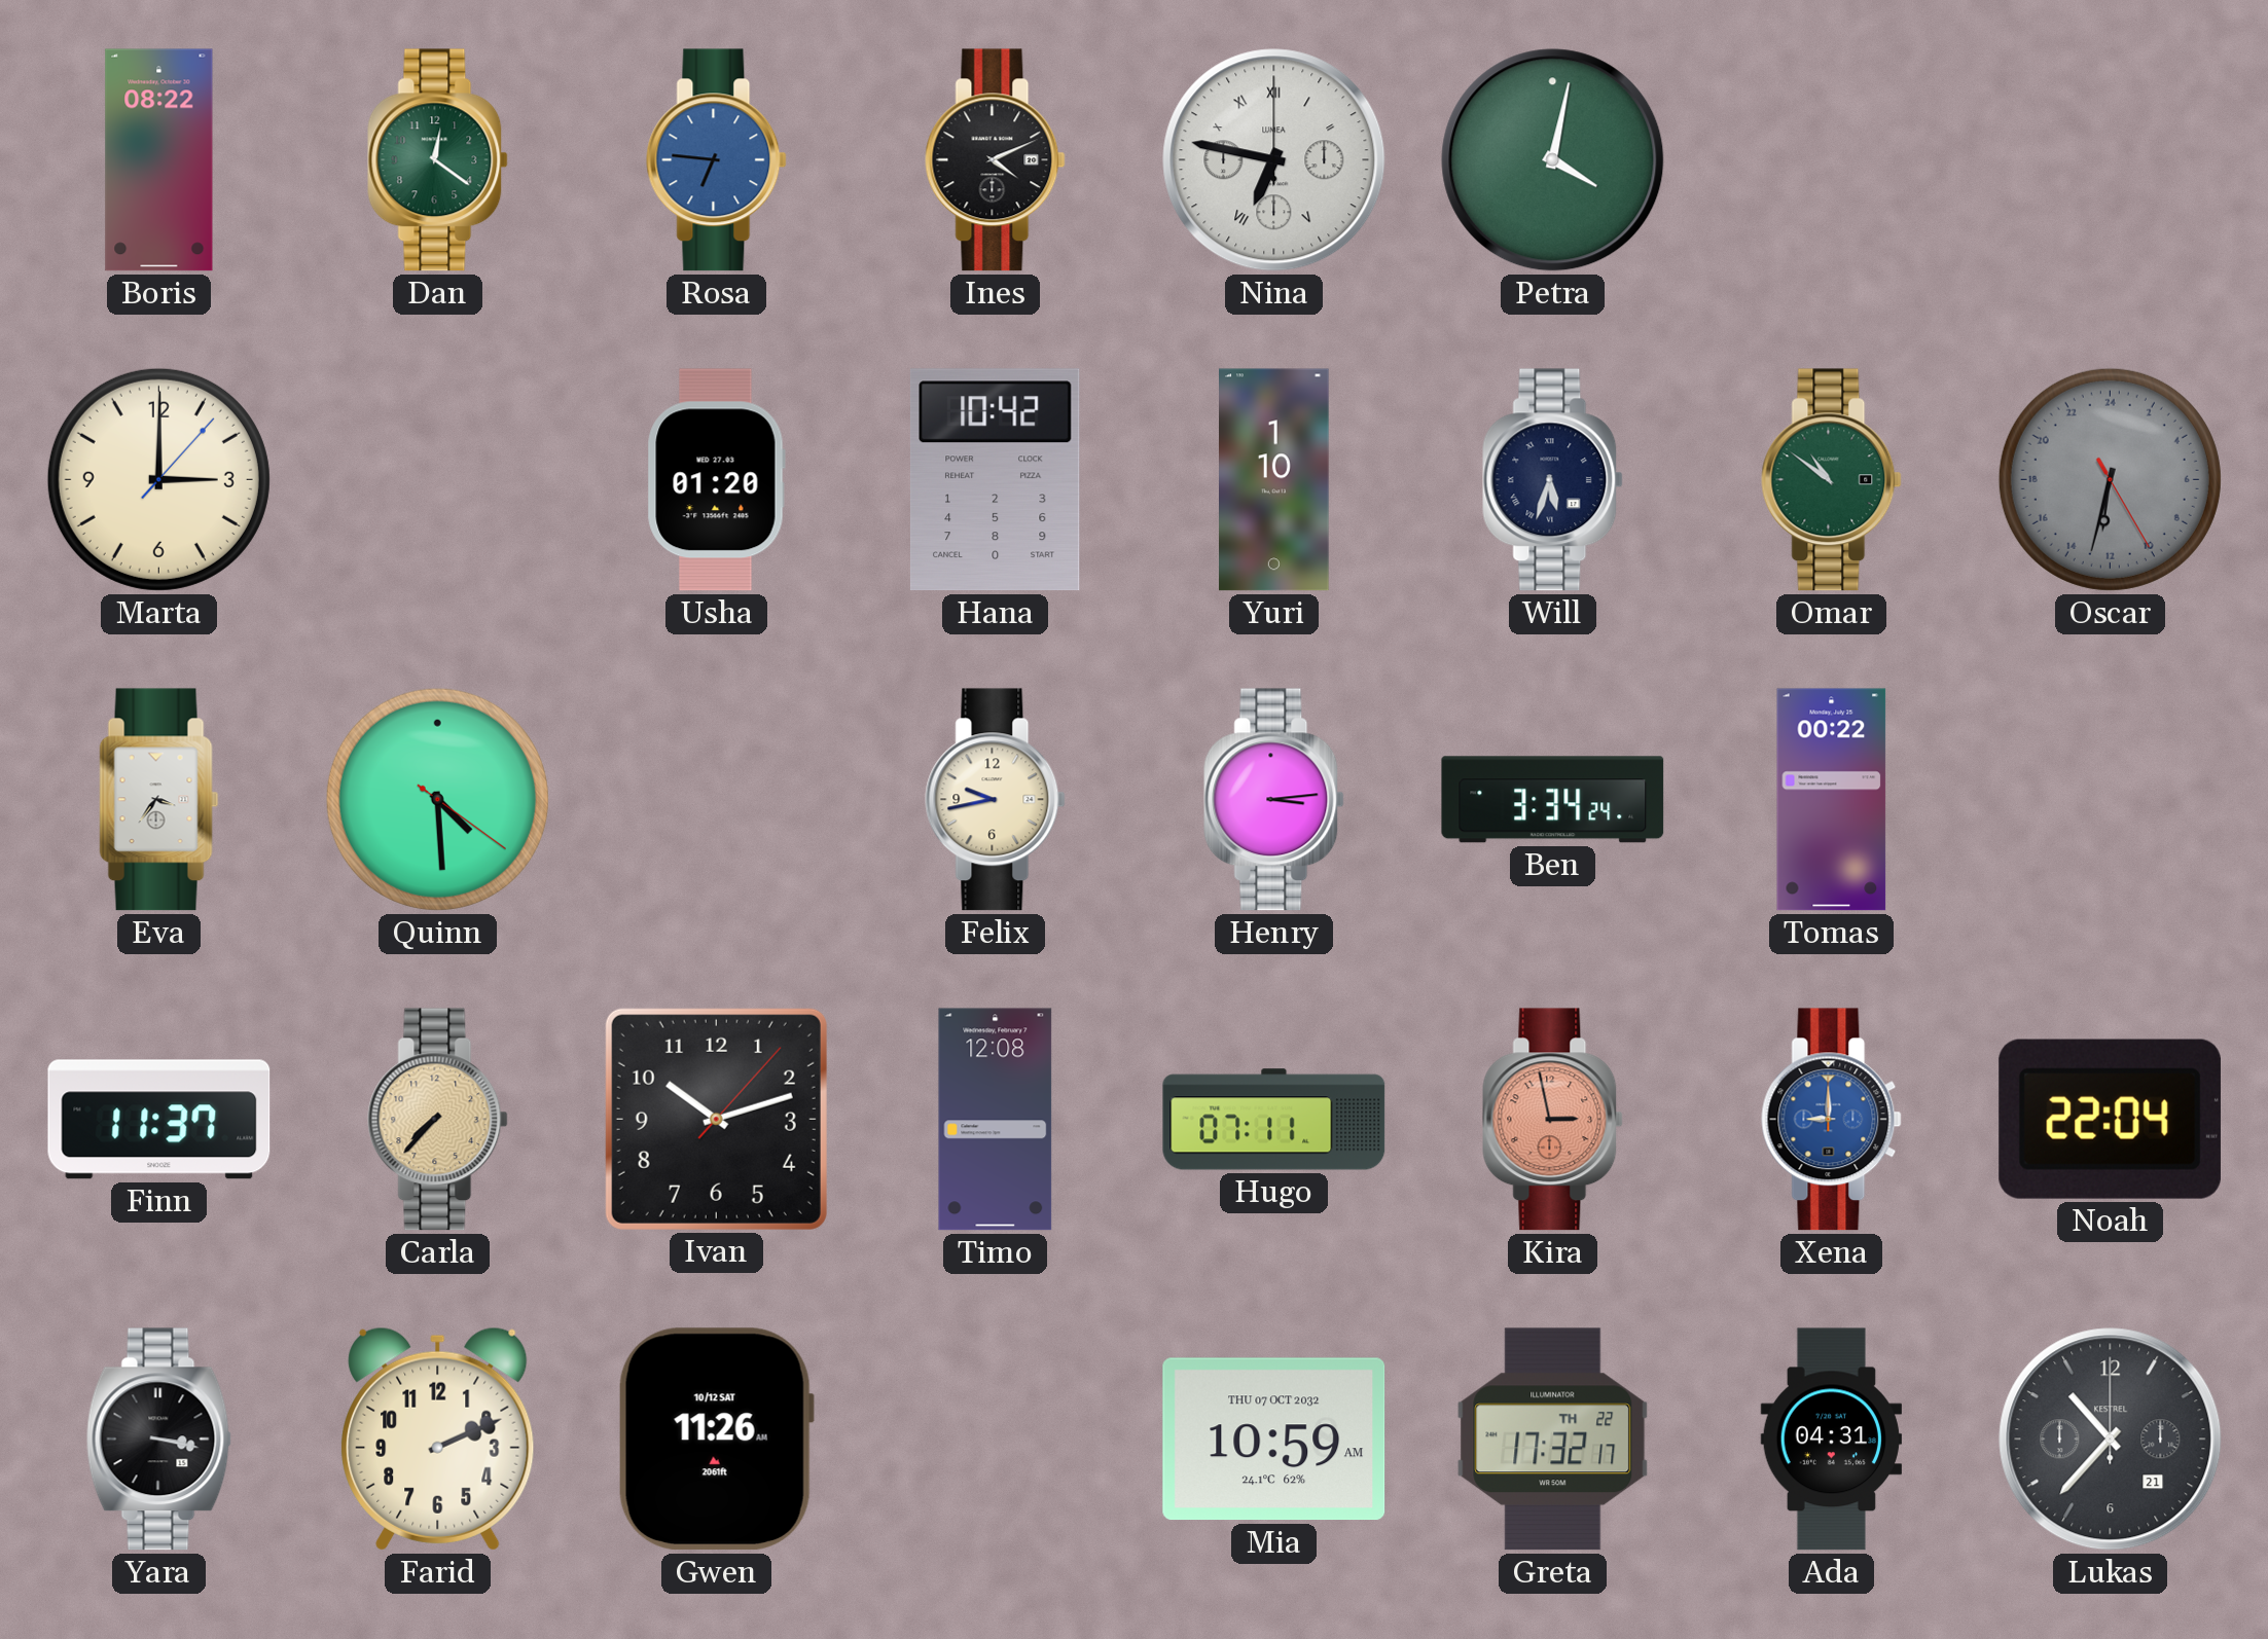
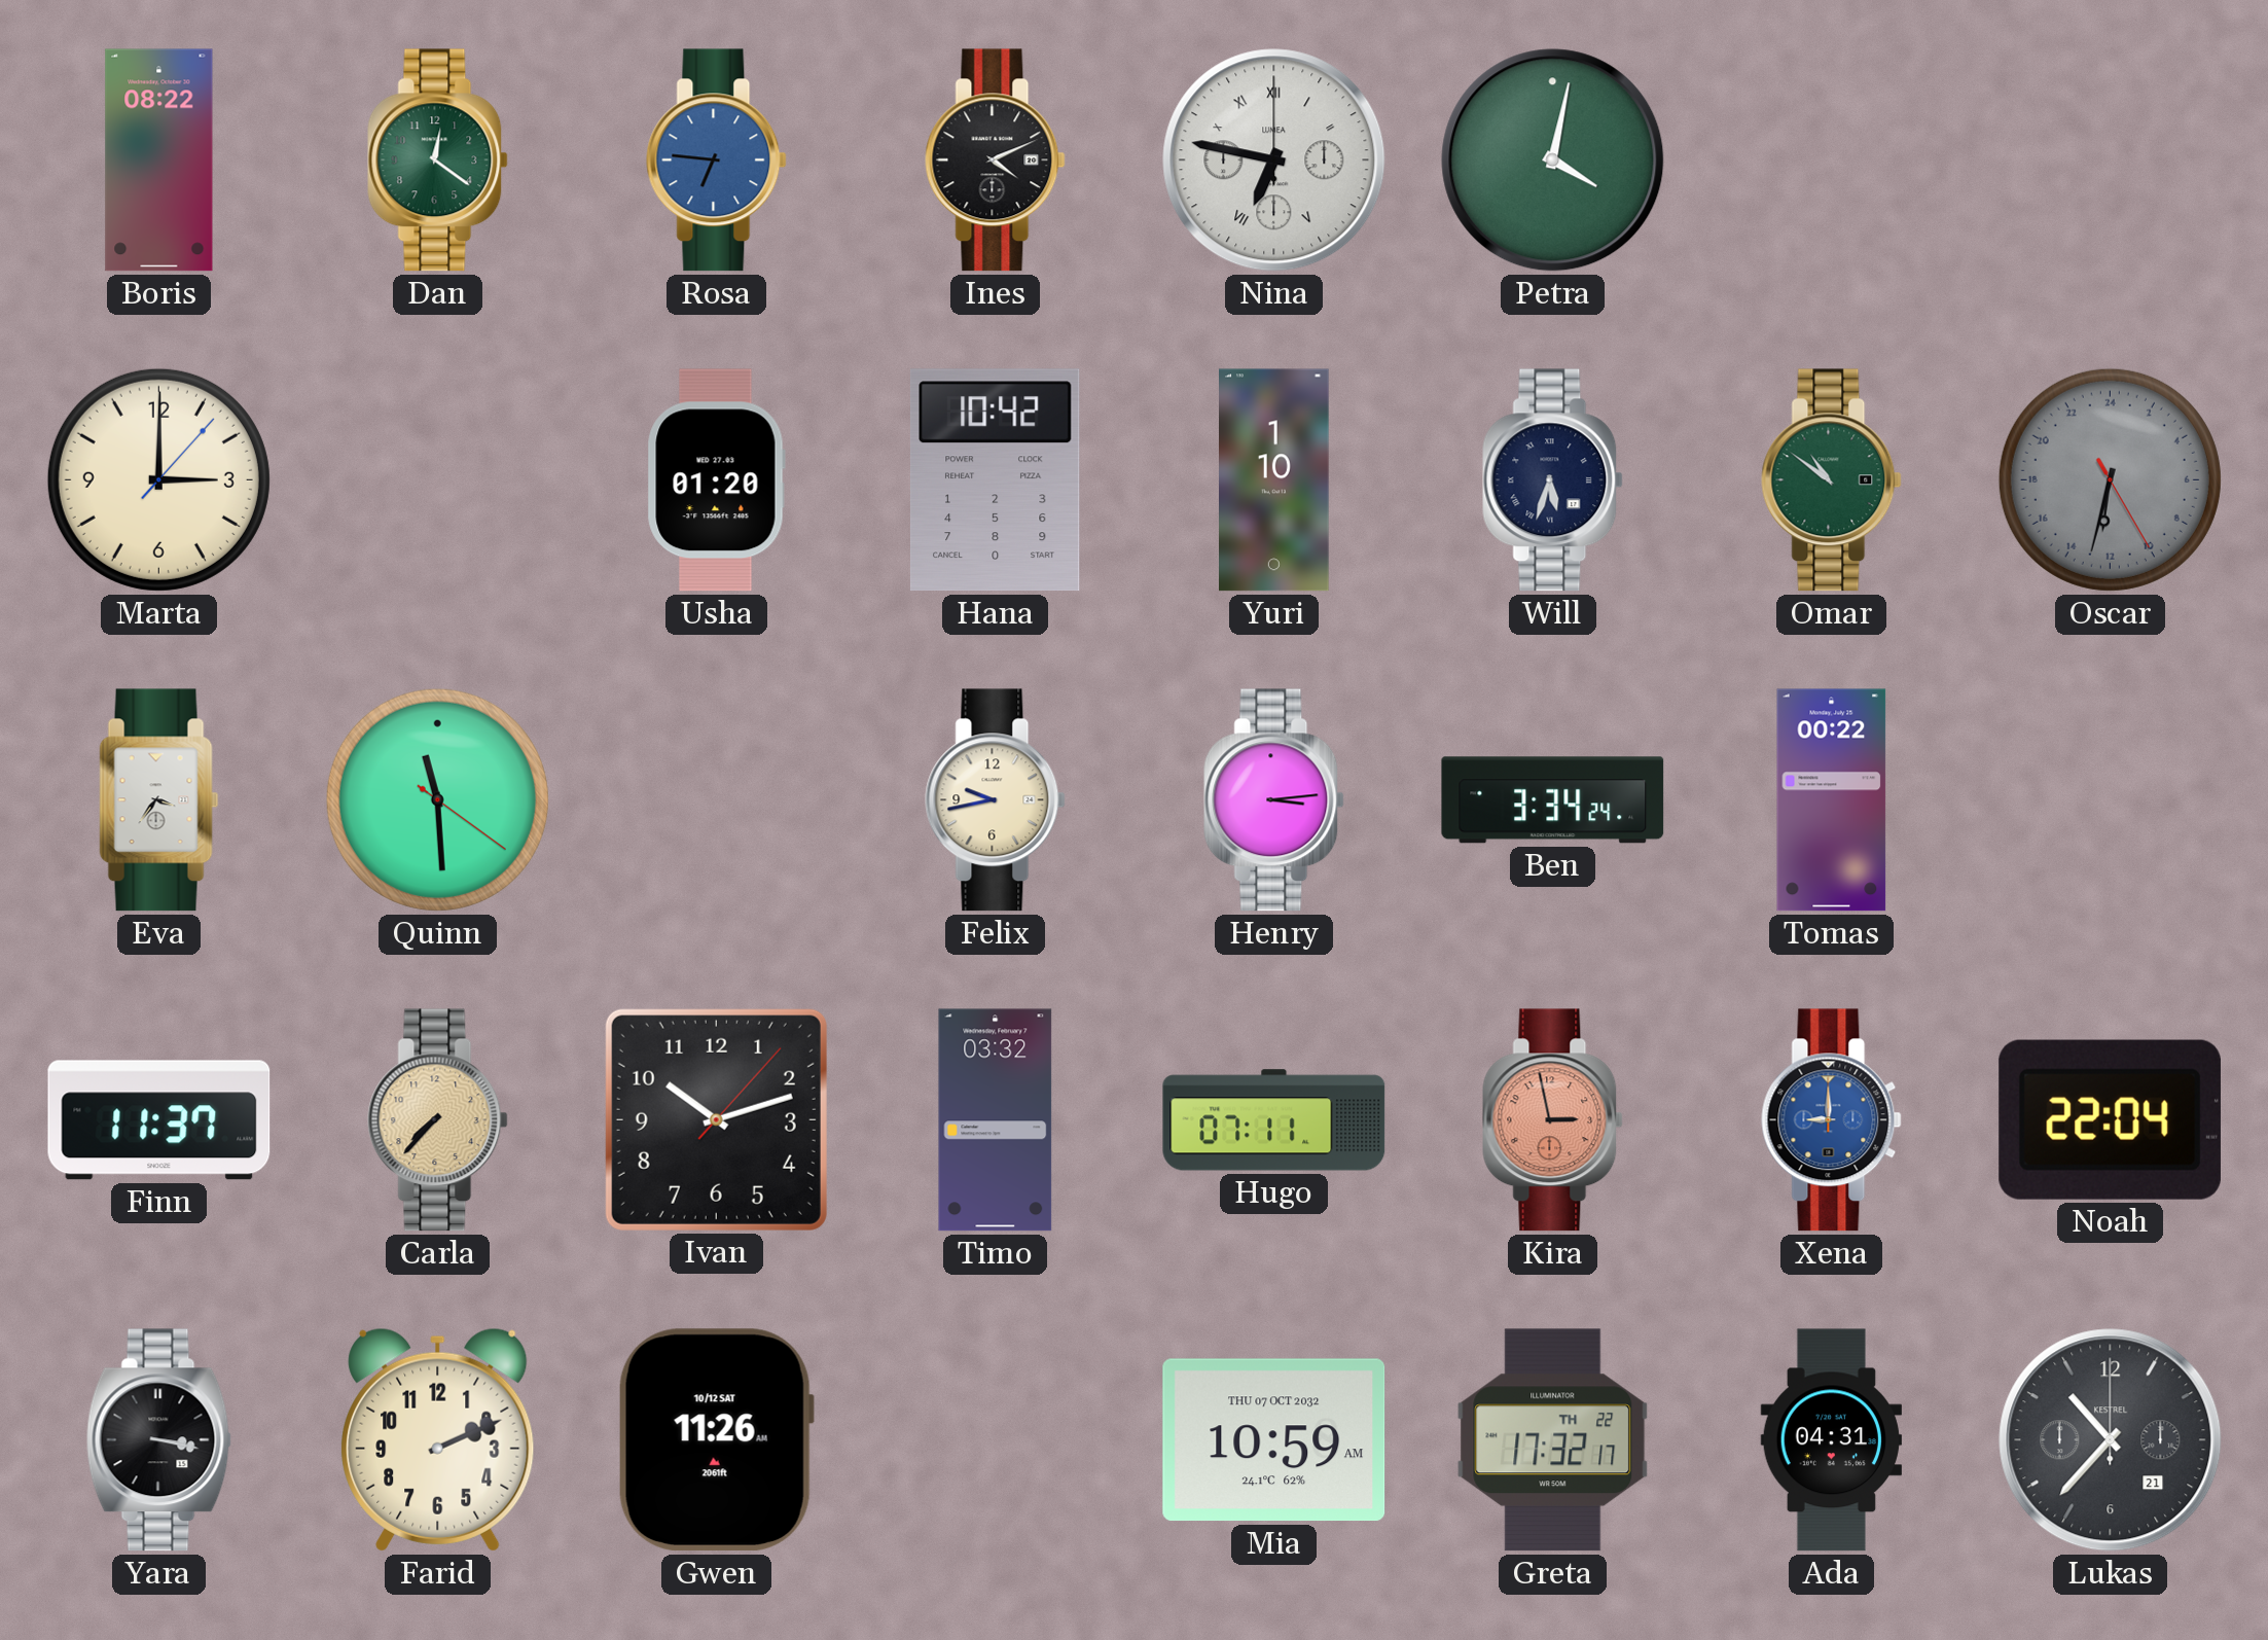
Quinn: 4:29 -> 11:29
Timo: 12:08 -> 03:32
